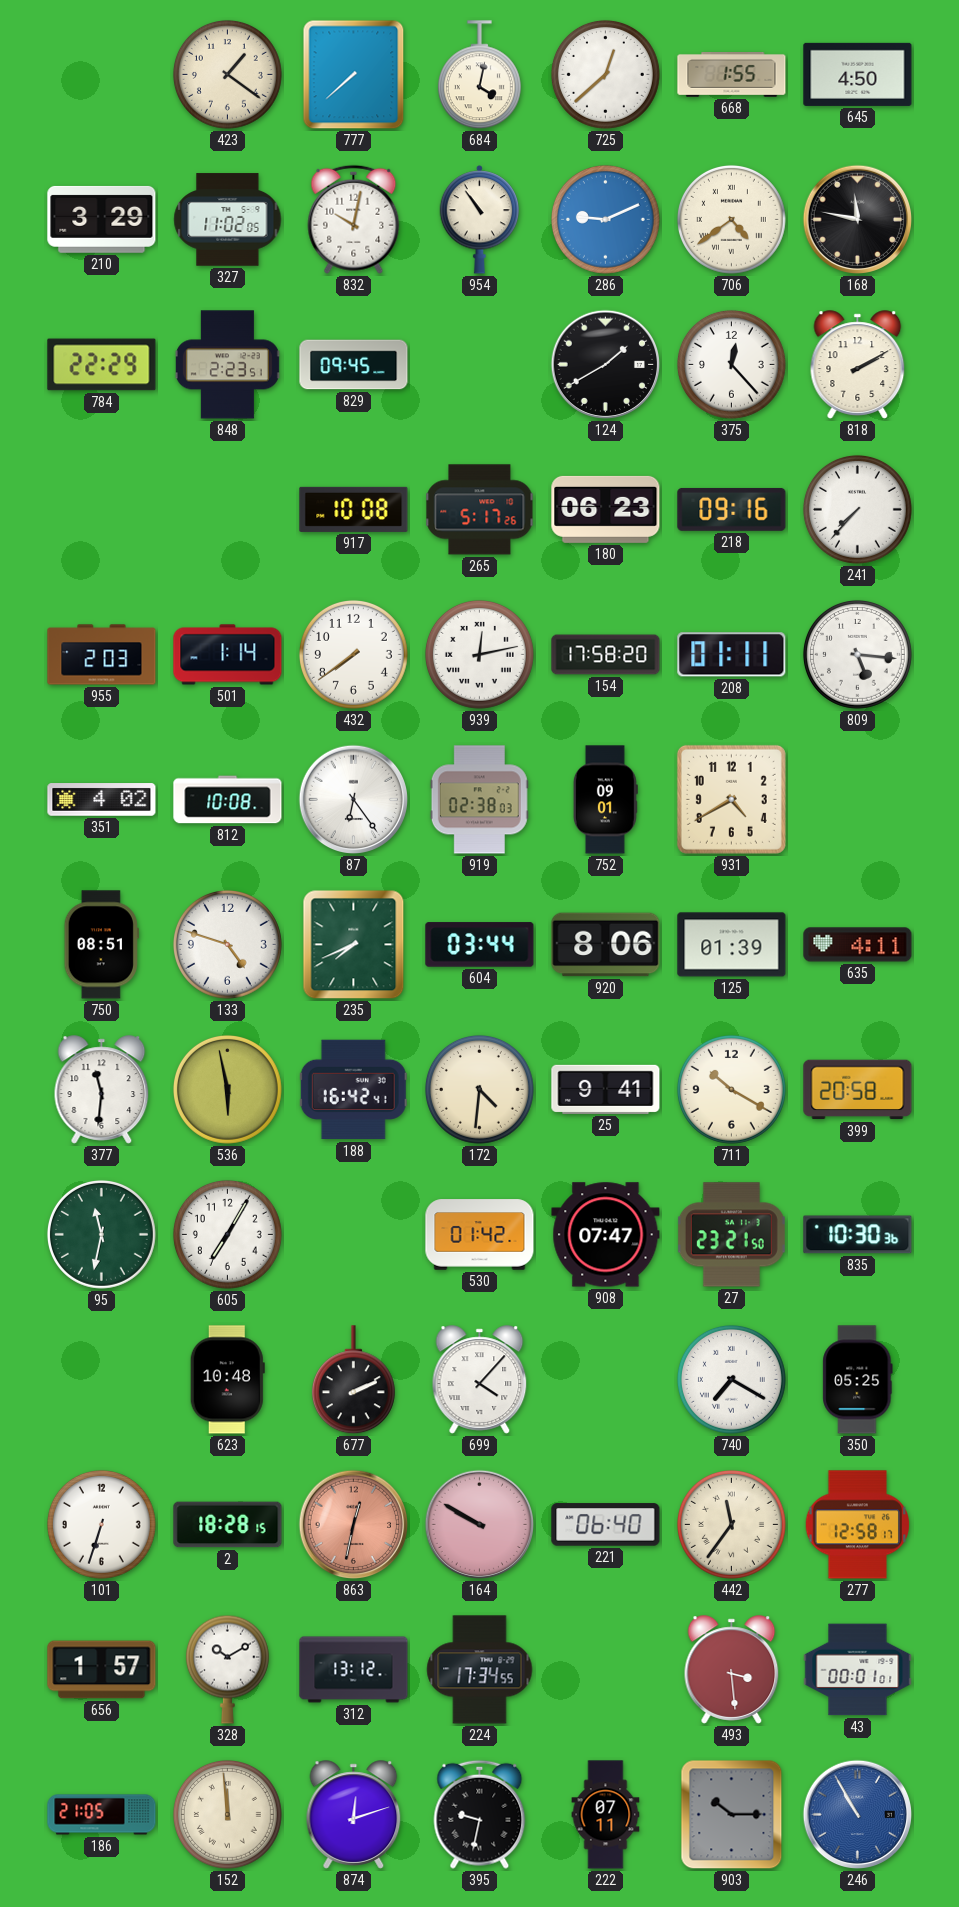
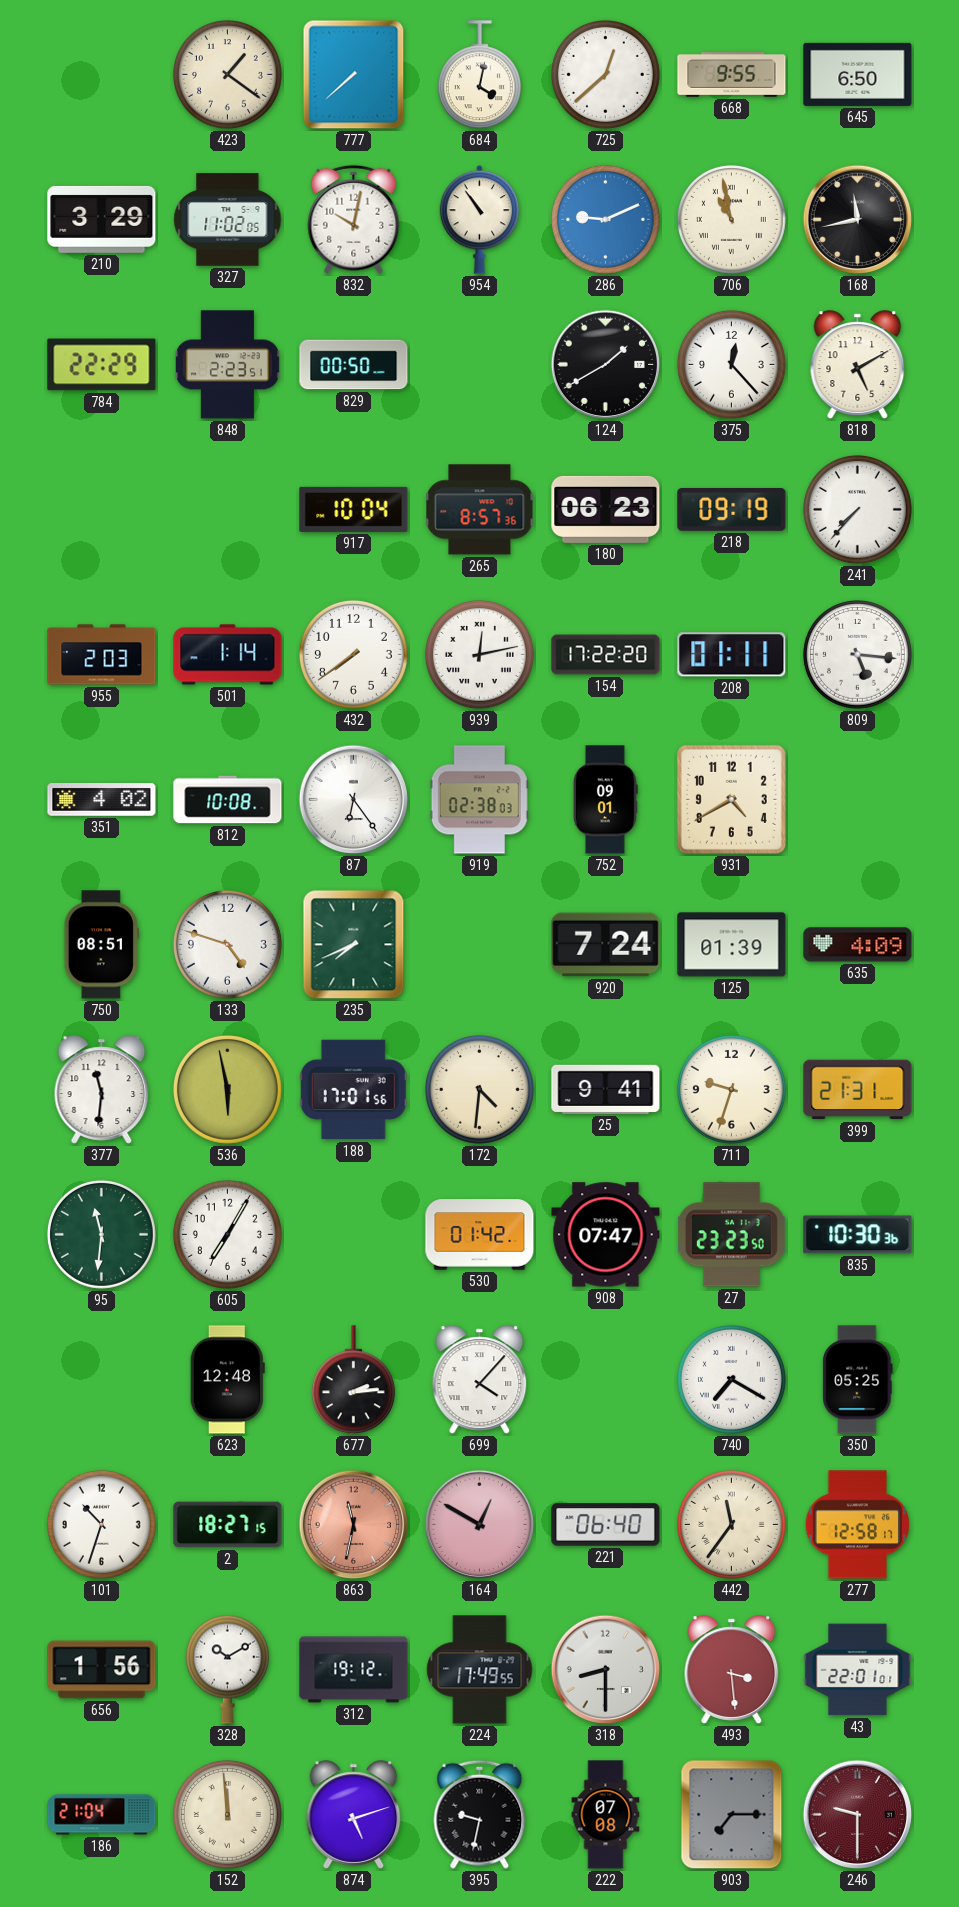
668: 1:55 -> 9:55
645: 4:50 -> 6:50
706: 4:39 -> 10:58
168: 11:47 -> 11:43
829: 09:45 -> 00:50
818: 2:10 -> 5:10
917: 10:08 -> 10:04
265: 5:17 -> 8:57
218: 09:16 -> 09:19
154: 17:58 -> 17:22
604: 03:44 -> none
920: 8:06 -> 7:24
635: 4:11 -> 4:09
188: 16:42 -> 17:01
711: 10:20 -> 9:33
399: 20:58 -> 21:31
95: 11:32 -> 11:31
27: 23:21 -> 23:23
623: 10:48 -> 12:48
677: 2:11 -> 2:14
101: 6:33 -> 10:33
2: 18:28 -> 18:27
863: 12:32 -> 11:32
164: 9:50 -> 12:50
656: 1:57 -> 1:56
312: 13:12 -> 19:12
224: 17:34 -> 17:49
318: none -> 8:30
43: 00:01 -> 22:01
186: 21:05 -> 21:04
874: 12:12 -> 5:12
222: 07:11 -> 07:08
903: 10:15 -> 7:15
246: 10:55 -> 9:30
246 dial: blue -> burgundy
